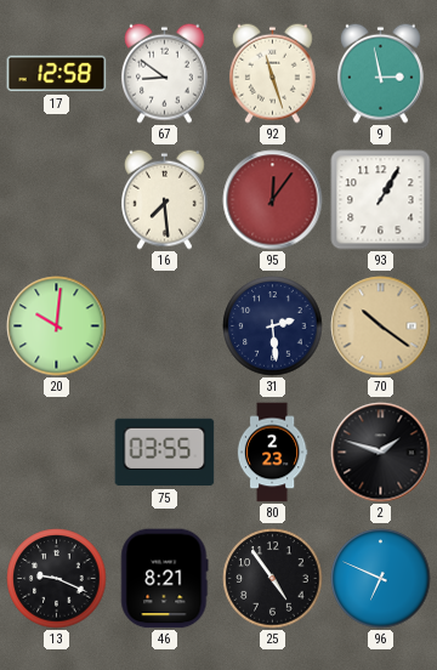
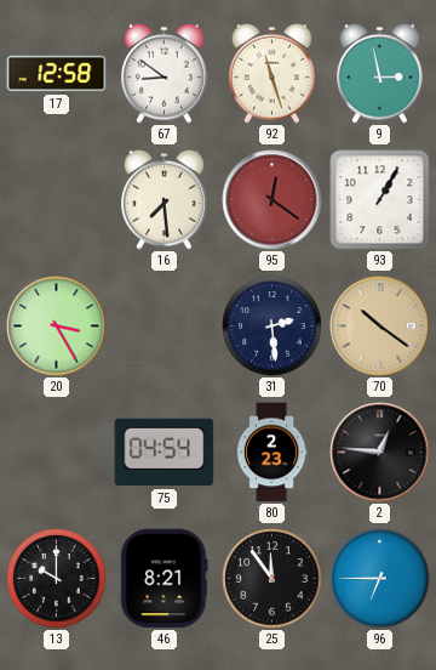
95: 12:06 -> 12:21
20: 10:01 -> 3:25
75: 03:55 -> 04:54
2: 1:48 -> 12:46
13: 9:19 -> 10:00
25: 4:54 -> 11:54
96: 6:49 -> 6:45
